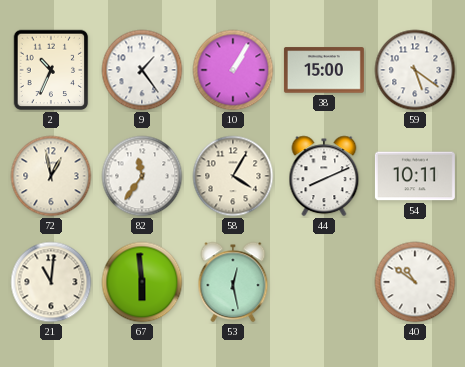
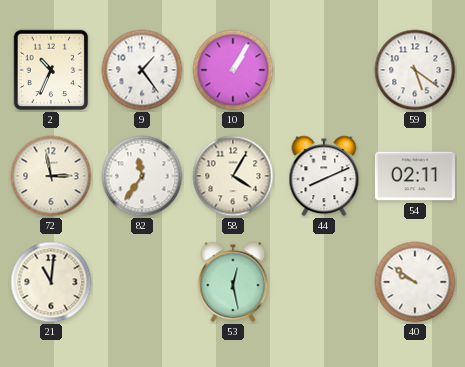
38: 15:00 -> none
72: 12:58 -> 2:58
54: 10:11 -> 02:11
67: 5:59 -> none
40: 10:51 -> 9:51
